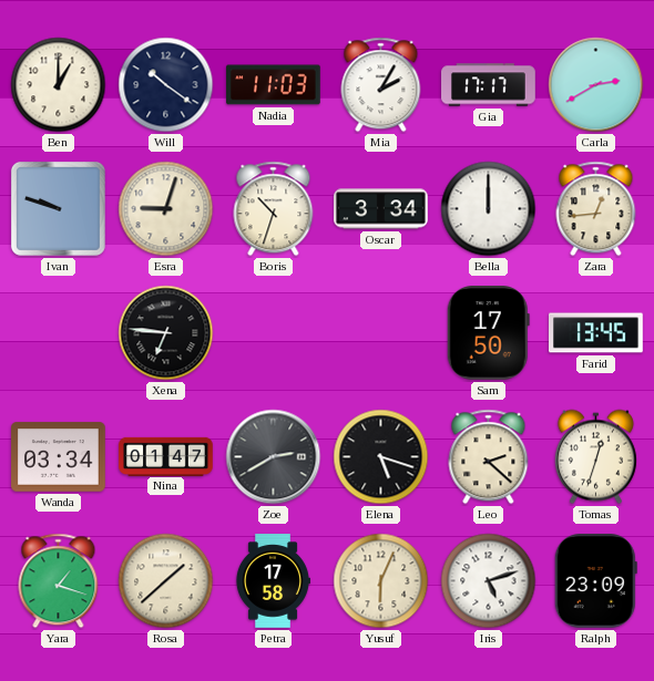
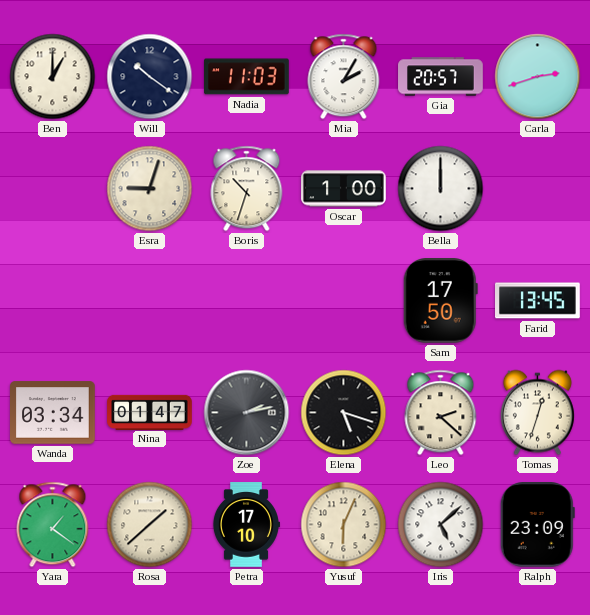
Gia: 17:17 -> 20:57
Carla: 2:40 -> 2:42
Ivan: 9:48 -> none
Oscar: 3:34 -> 1:00
Zara: 12:44 -> none
Xena: 6:46 -> none
Zoe: 2:40 -> 2:13
Yara: 1:18 -> 1:21
Petra: 17:58 -> 17:10
Iris: 5:12 -> 5:08
